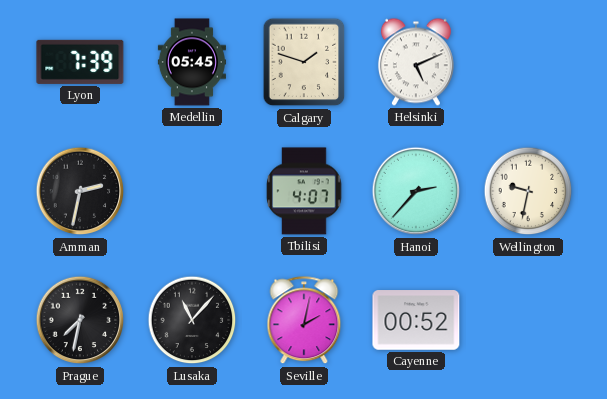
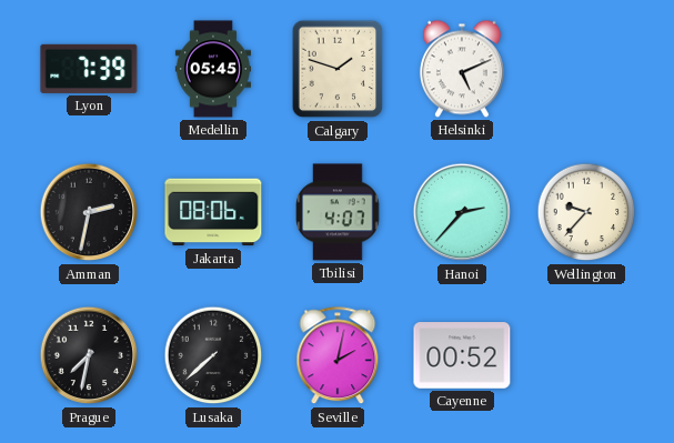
Jakarta: none -> 08:06
Wellington: 9:32 -> 9:37
Lusaka: 11:07 -> 7:38
